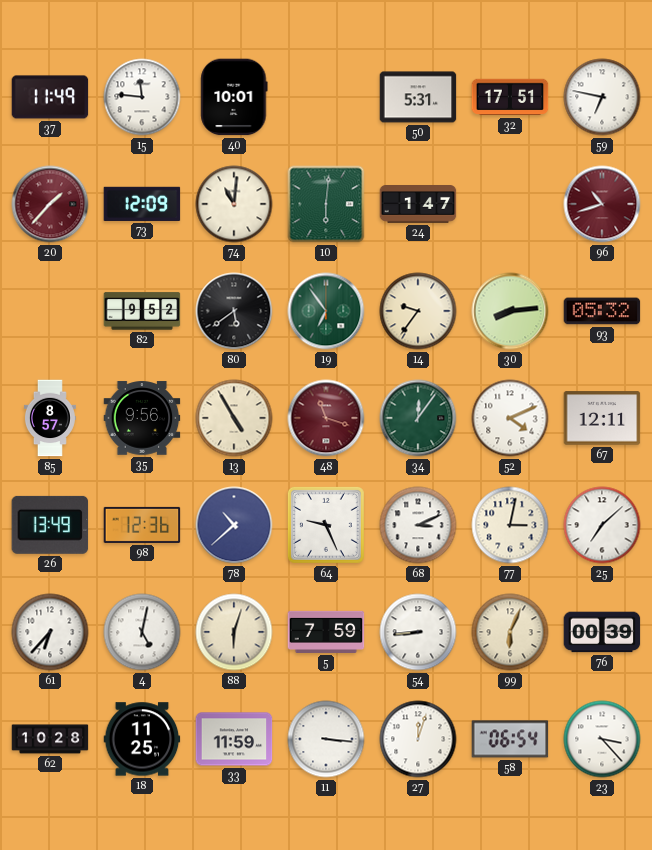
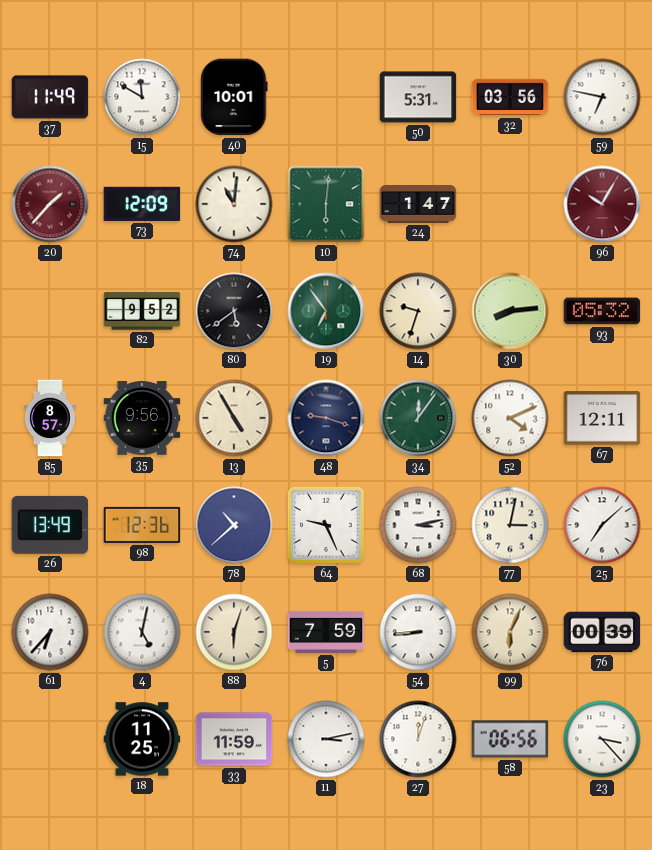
15: 11:46 -> 11:50
32: 17:51 -> 03:56
96: 10:42 -> 10:05
14: 9:36 -> 9:33
48: 11:18 -> 9:18
48 dial: burgundy -> navy
68: 3:11 -> 3:13
62: 10:28 -> none
11: 3:16 -> 3:13
58: 06:54 -> 06:56
